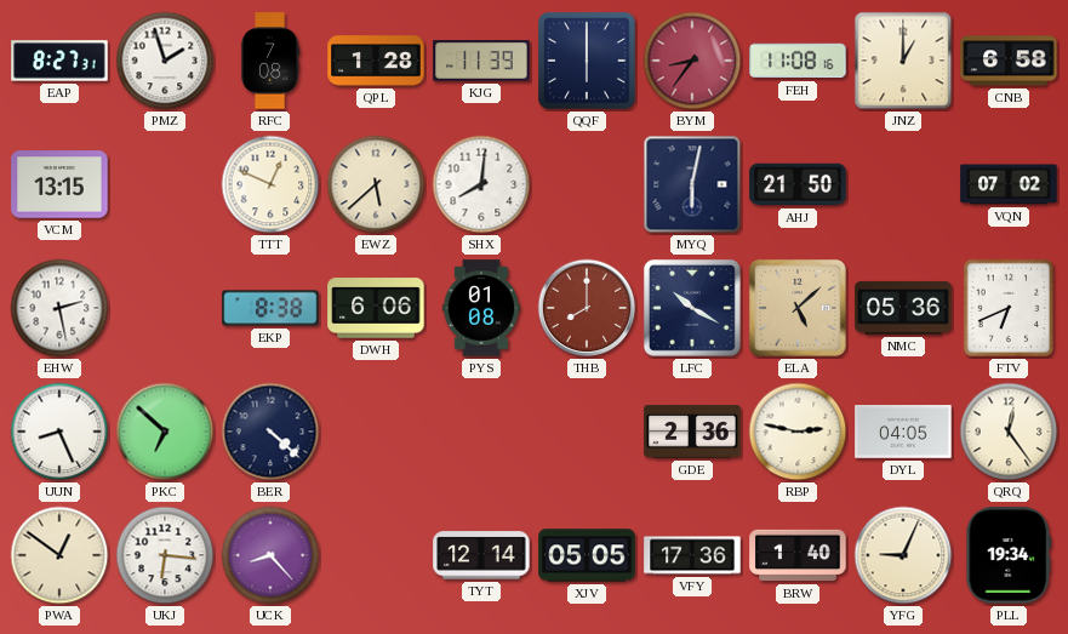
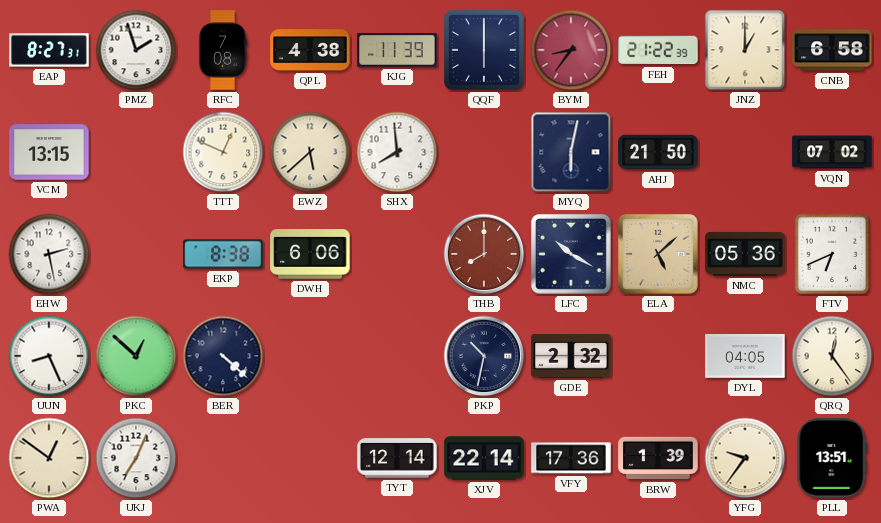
QPL: 1:28 -> 4:38
FEH: 11:08 -> 21:22
SHX: 8:01 -> 7:59
PYS: 01:08 -> none
PKC: 6:52 -> 12:52
PKP: none -> 10:32
GDE: 2:36 -> 2:32
RBP: 2:47 -> none
UKJ: 6:16 -> 7:04
UCK: 8:23 -> none
XJV: 05:05 -> 22:14
BRW: 1:40 -> 1:39
YFG: 9:04 -> 9:36
PLL: 19:34 -> 13:51
